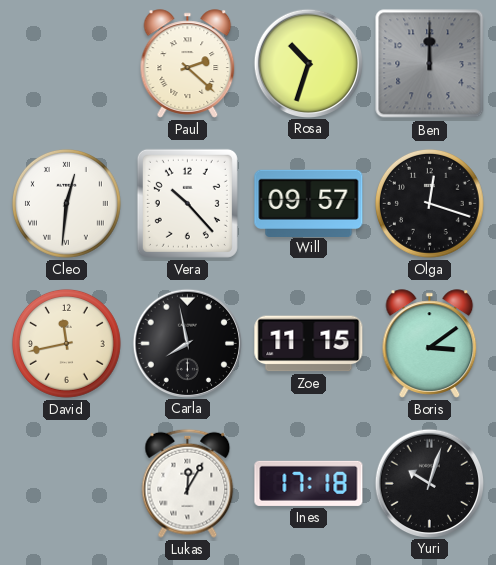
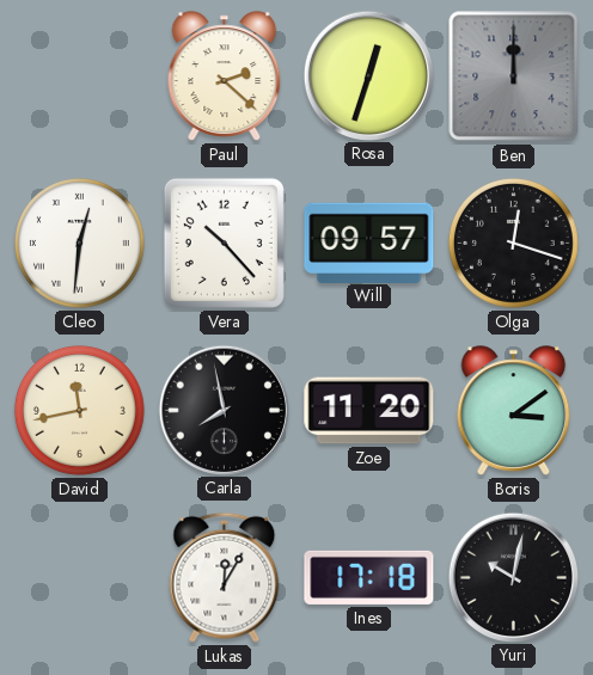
Rosa: 10:33 -> 12:33
Zoe: 11:15 -> 11:20
Yuri: 10:03 -> 10:02
